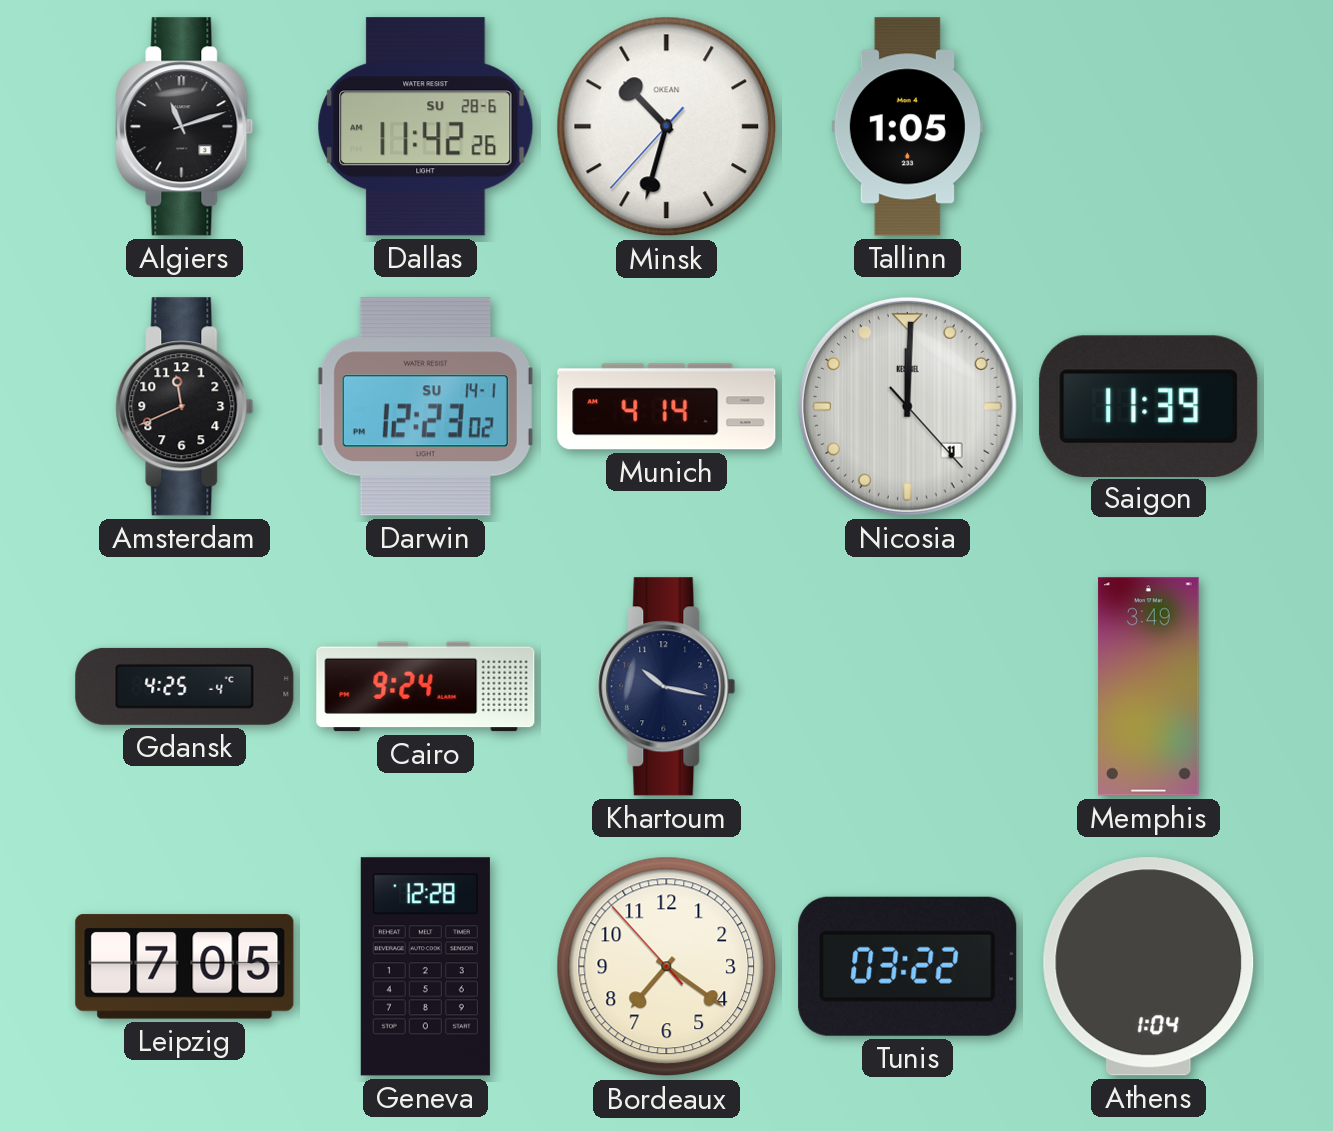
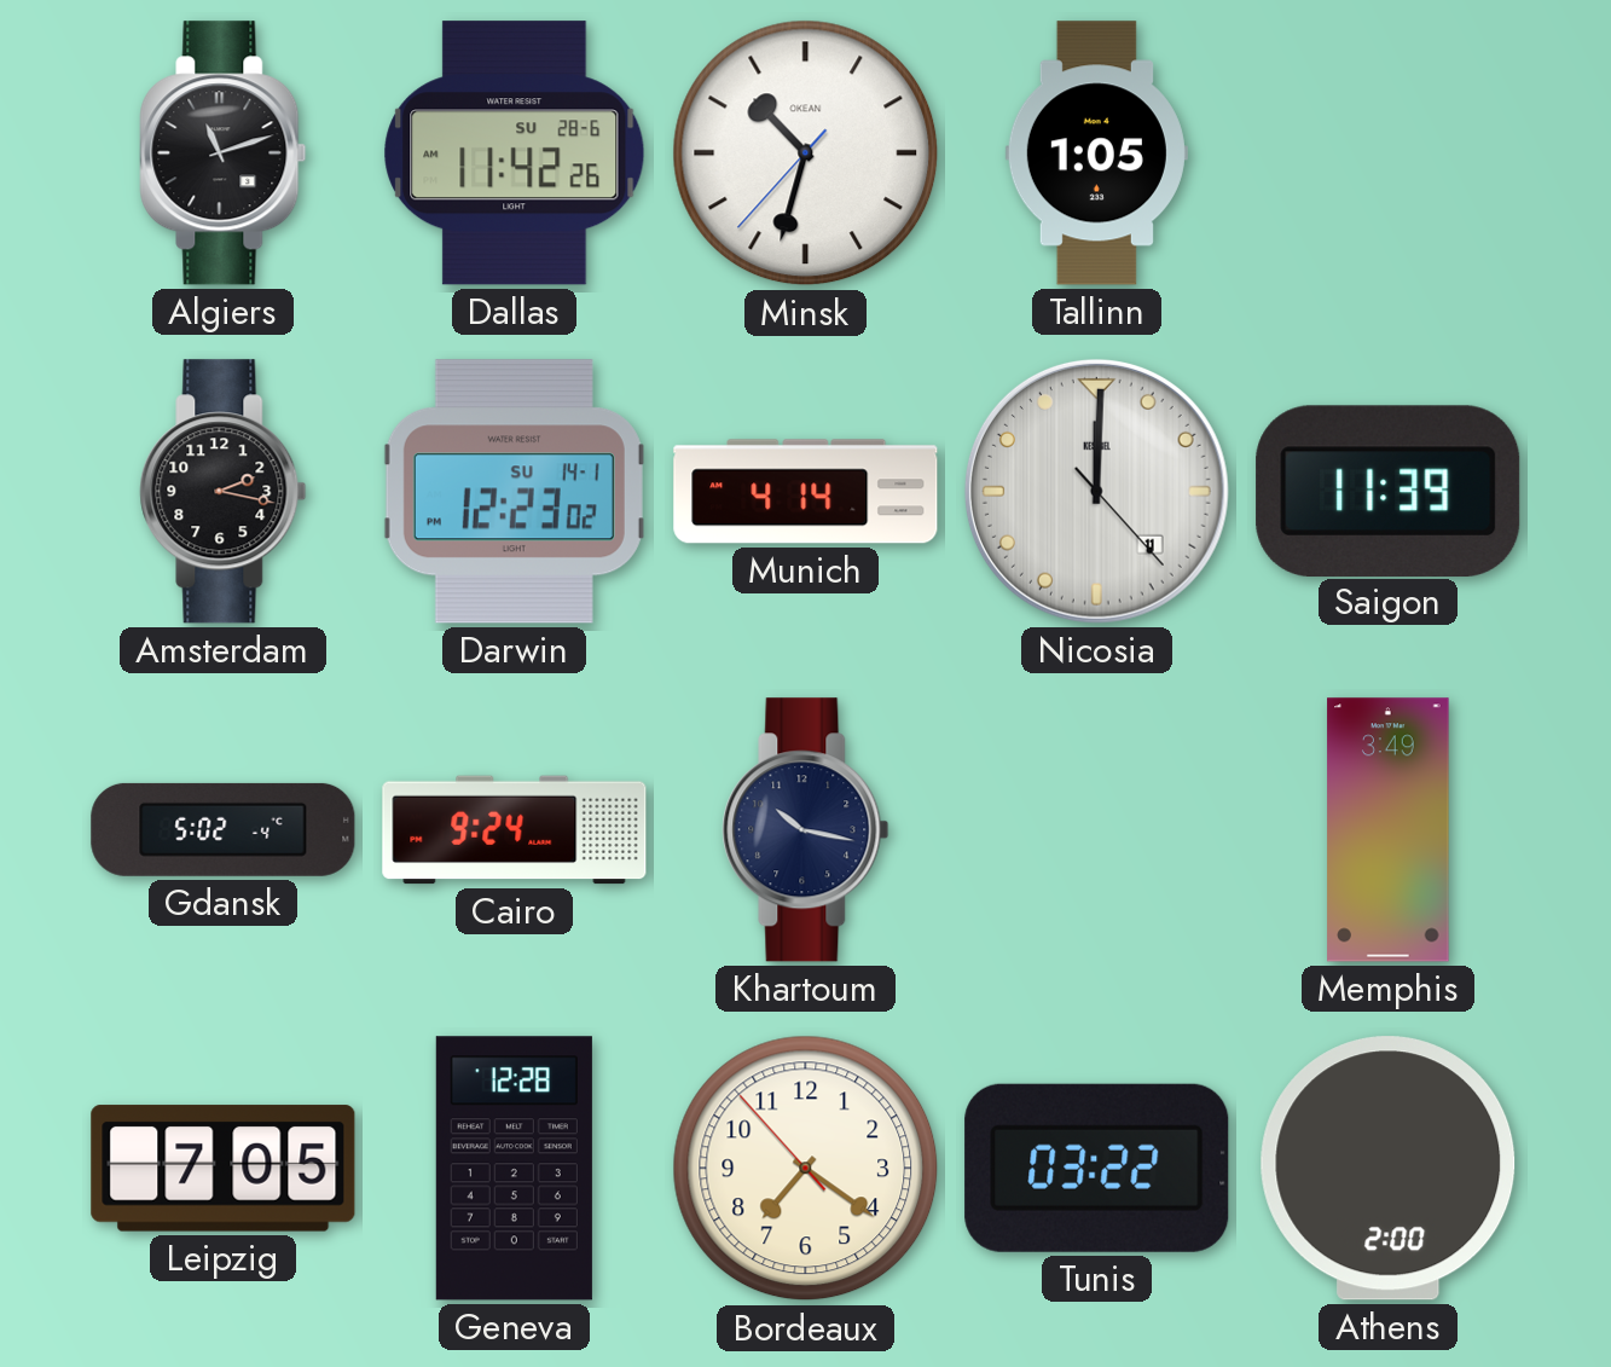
Amsterdam: 11:41 -> 2:17
Gdansk: 4:25 -> 5:02
Athens: 1:04 -> 2:00
